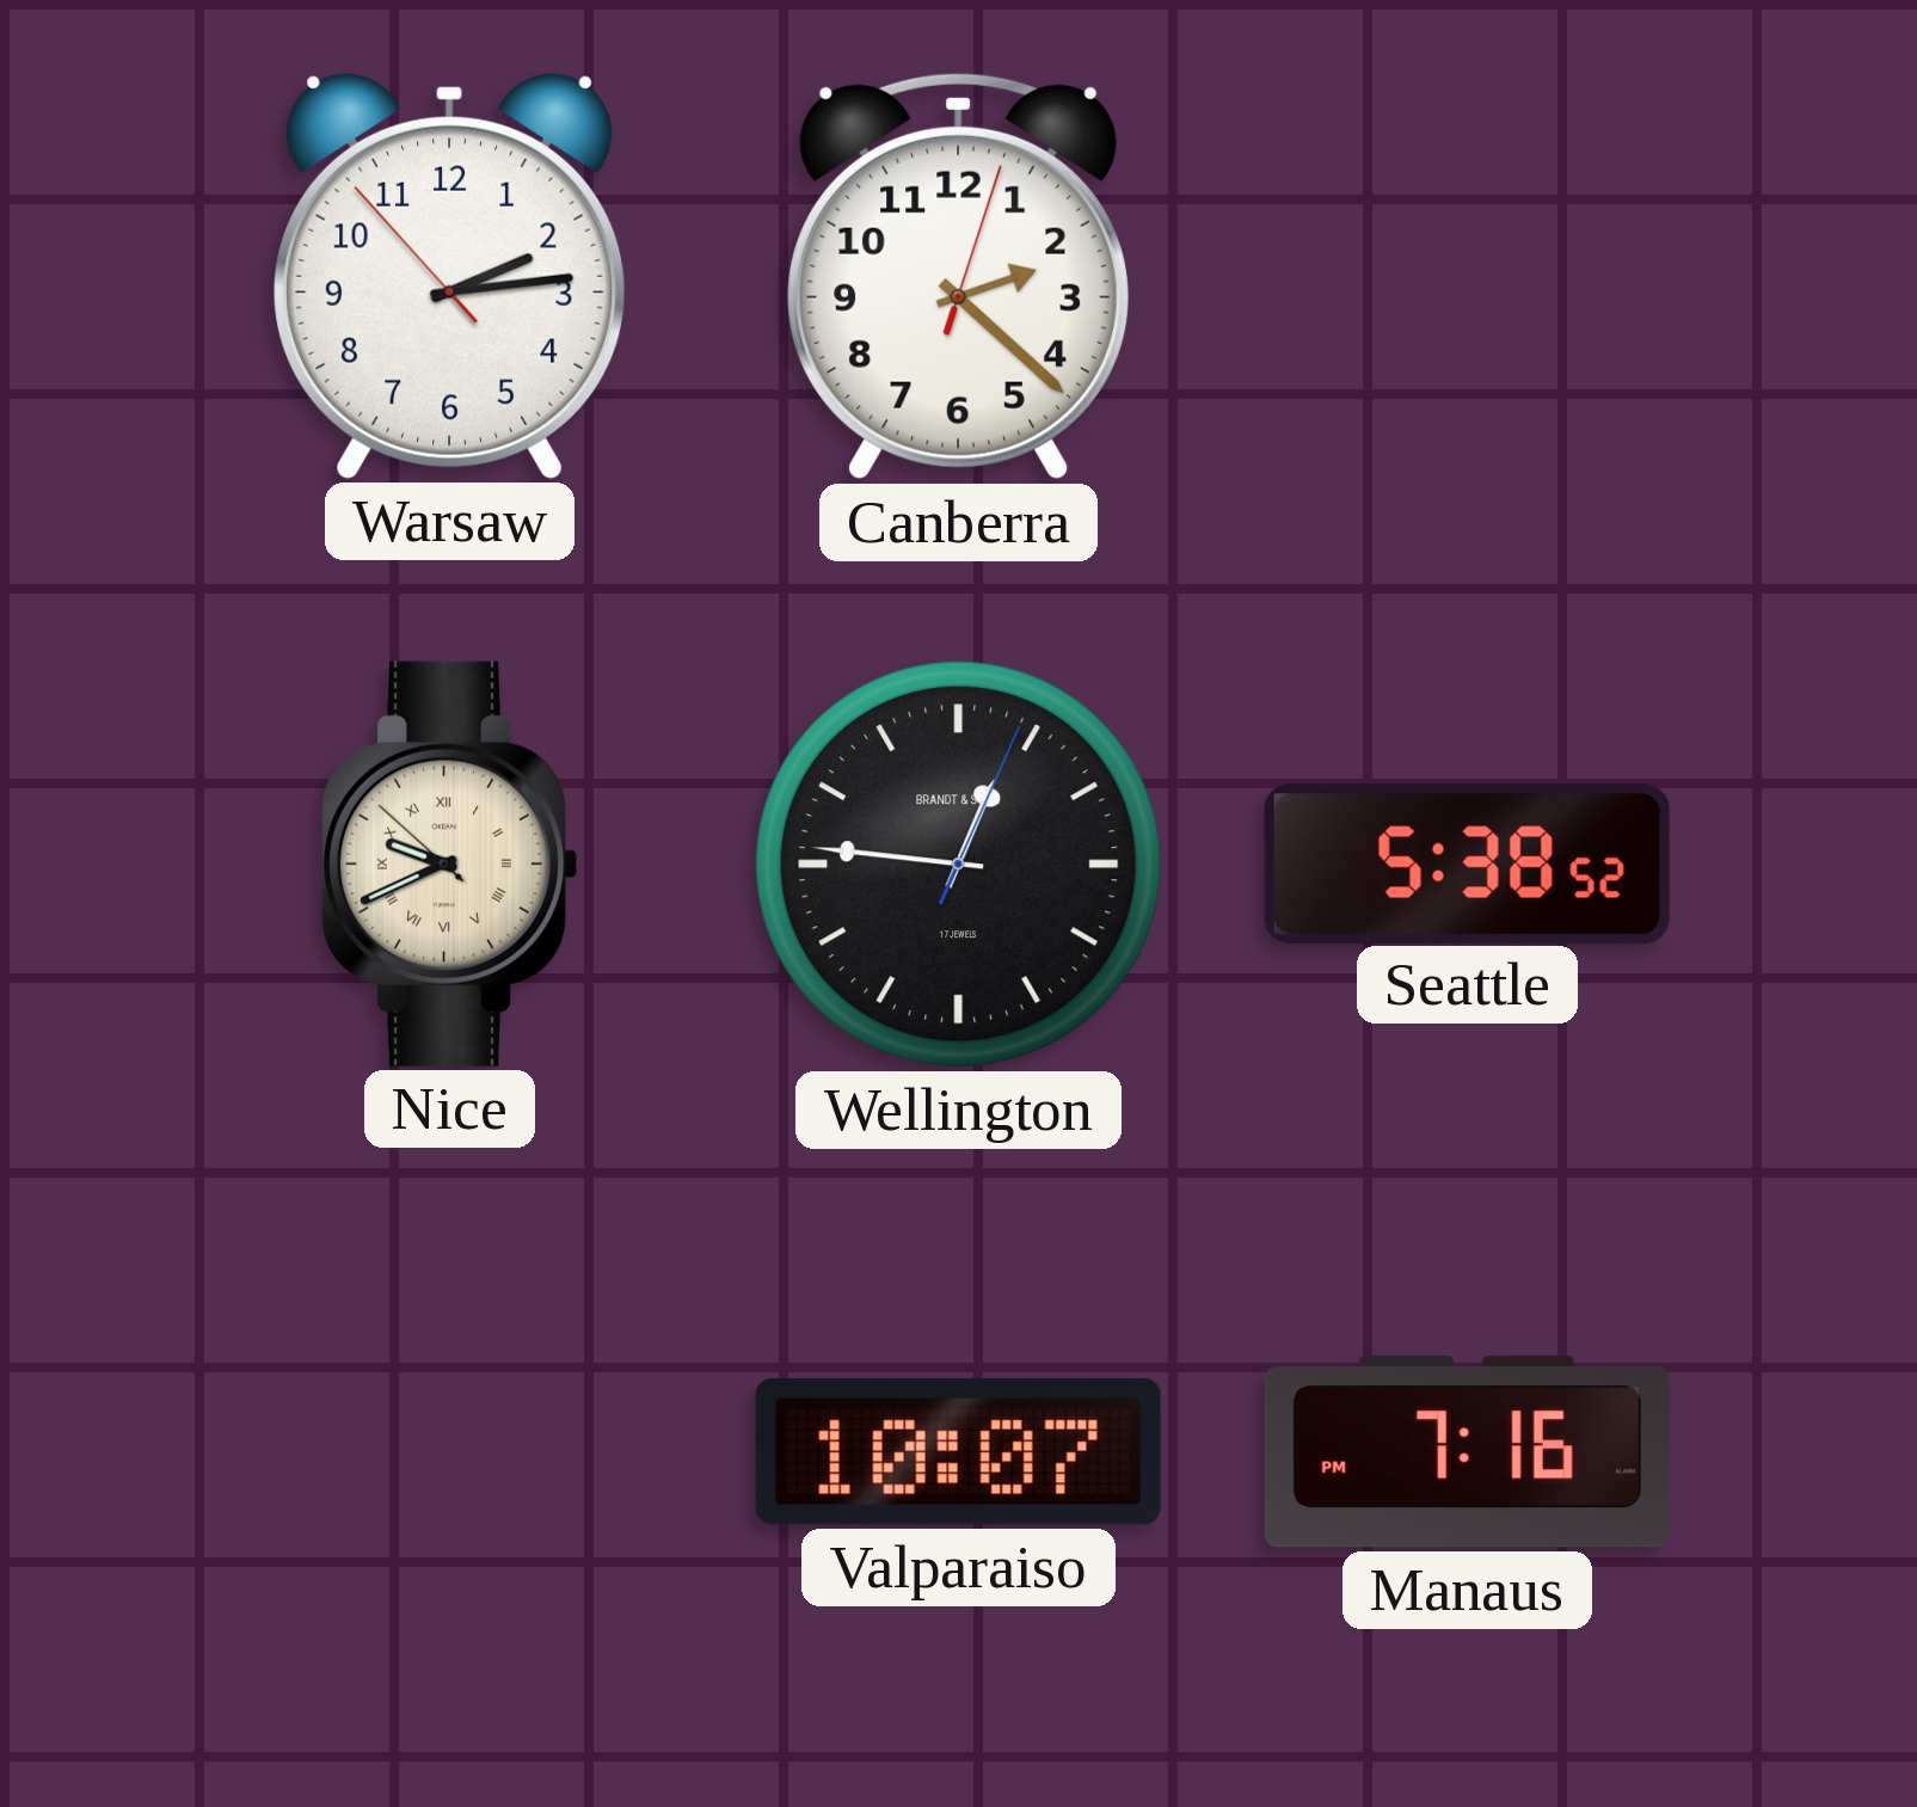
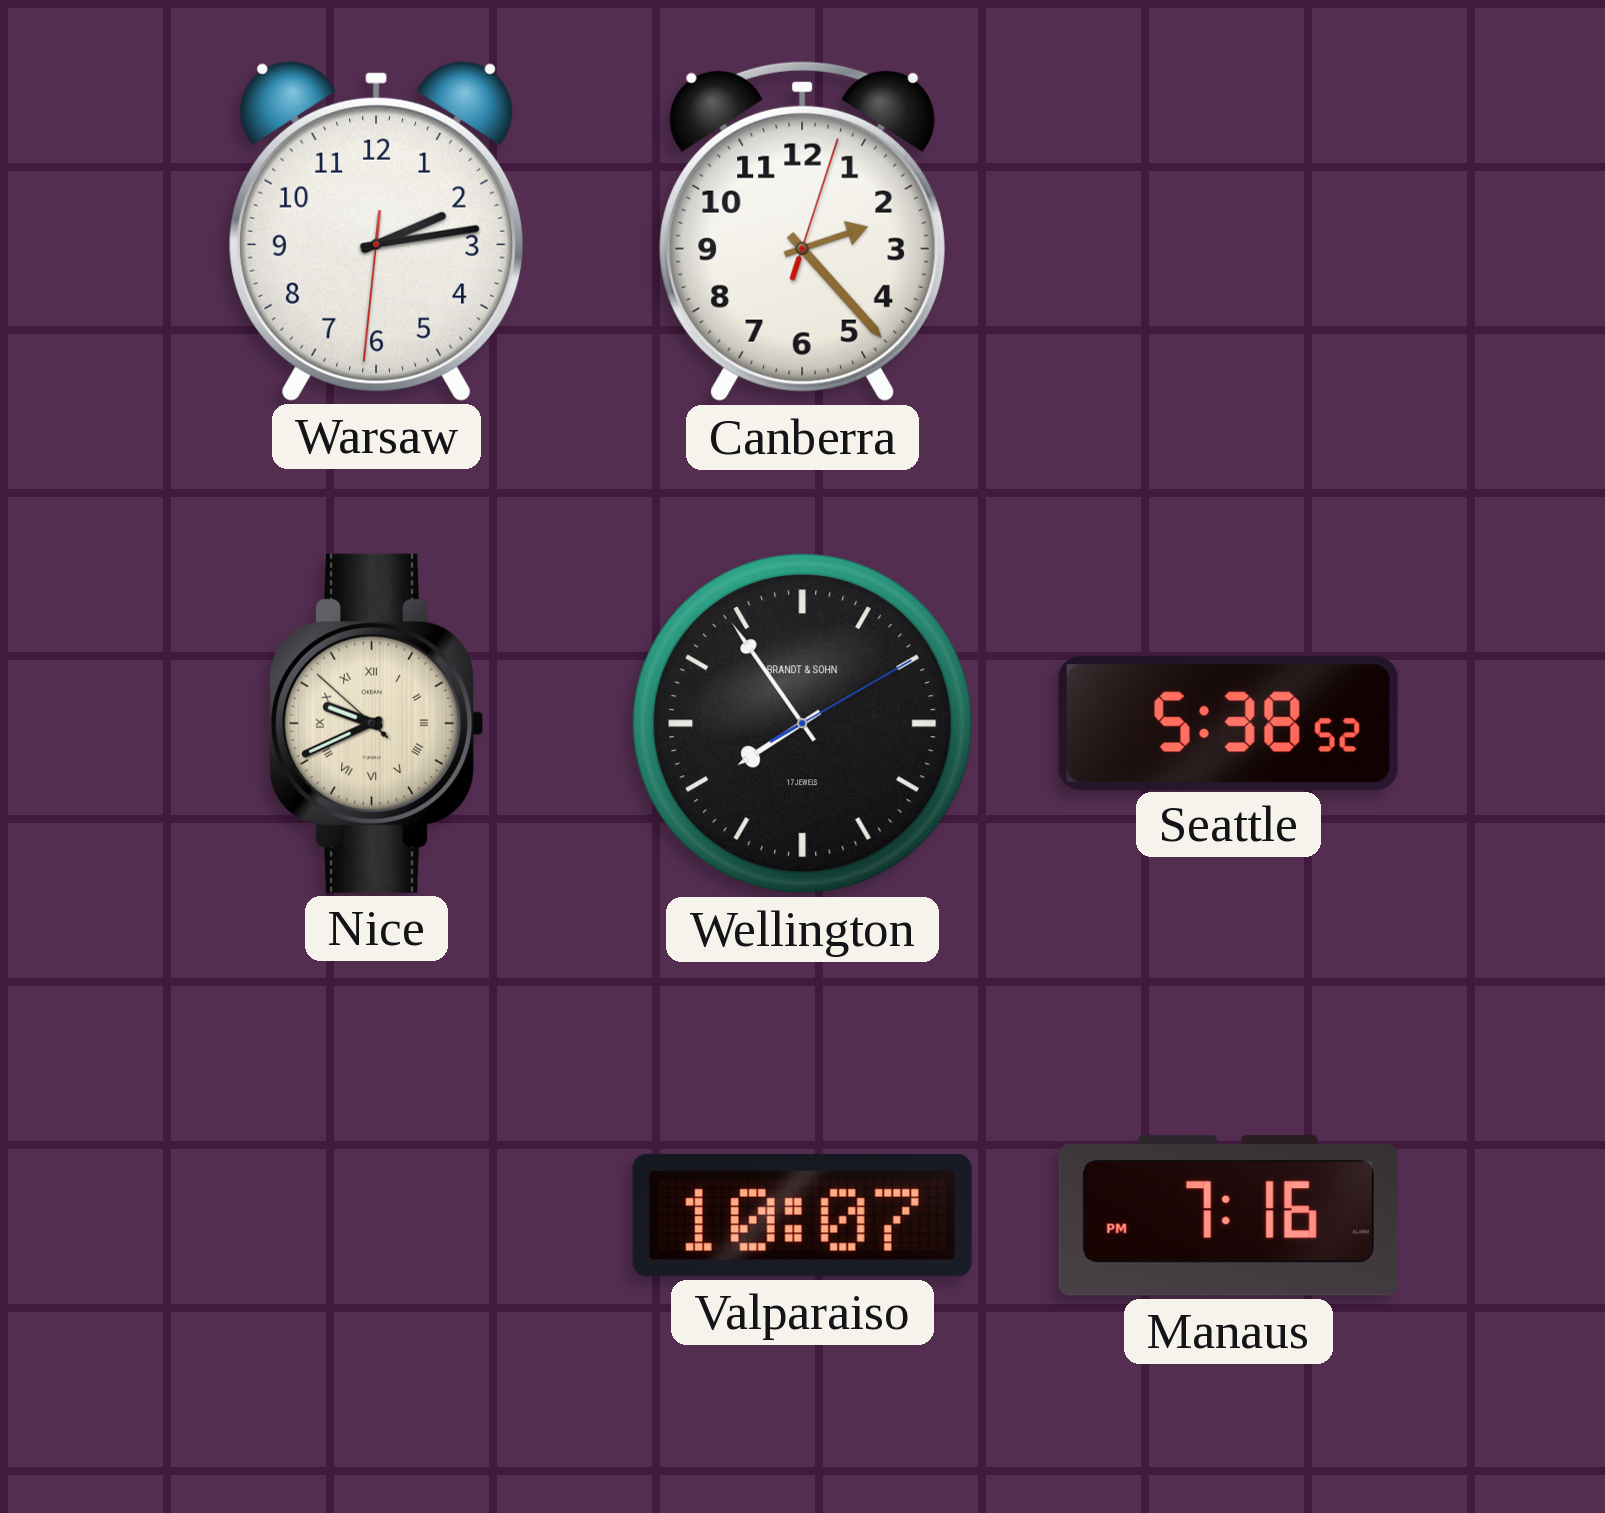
Warsaw: 2:13:53 -> 2:13:31
Canberra: 2:22 -> 2:23
Wellington: 12:46 -> 7:54
